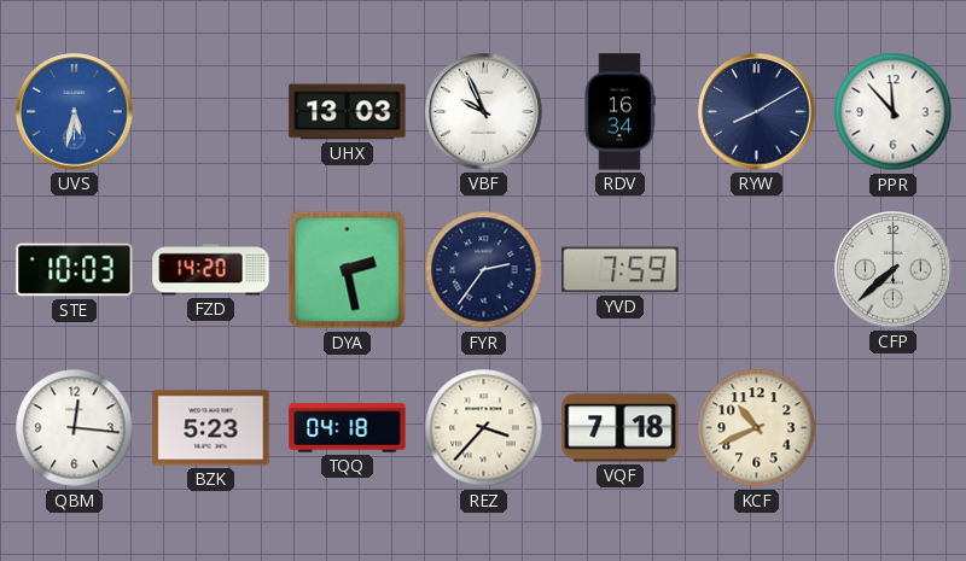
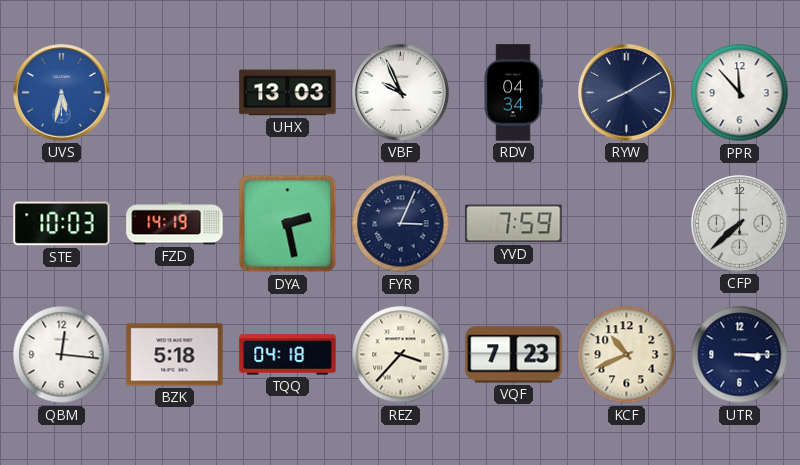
RDV: 16:34 -> 04:34
FZD: 14:20 -> 14:19
FYR: 2:36 -> 3:04
BZK: 5:23 -> 5:18
VQF: 7:18 -> 7:23
UTR: none -> 3:15
